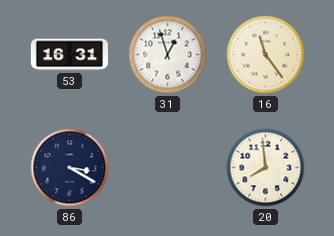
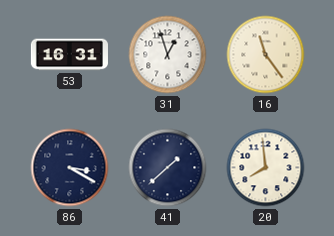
41: none -> 1:38
